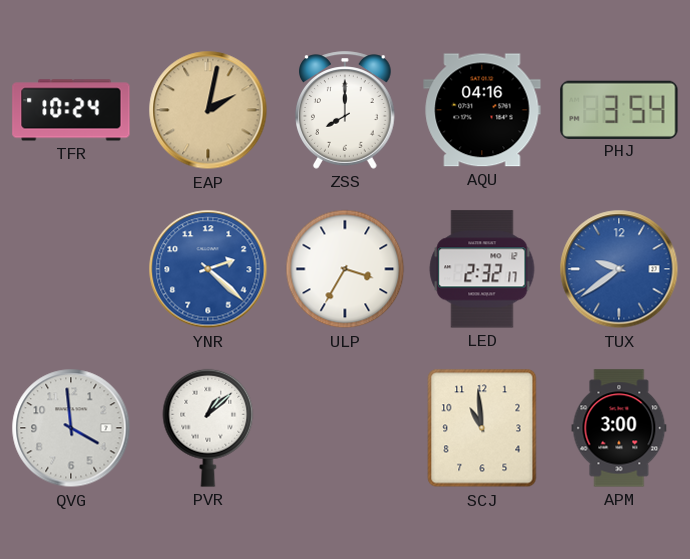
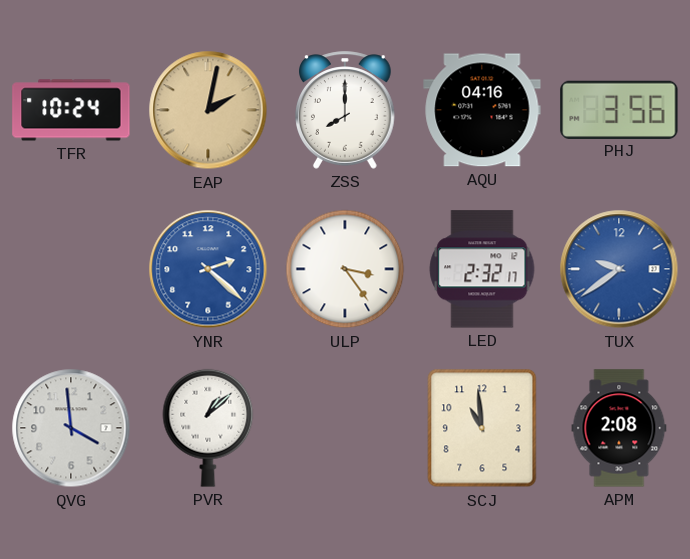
PHJ: 3:54 -> 3:56
ULP: 3:35 -> 3:24
APM: 3:00 -> 2:08
